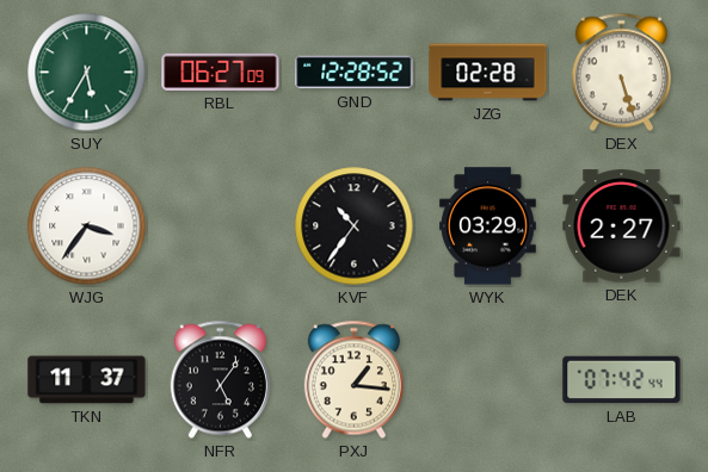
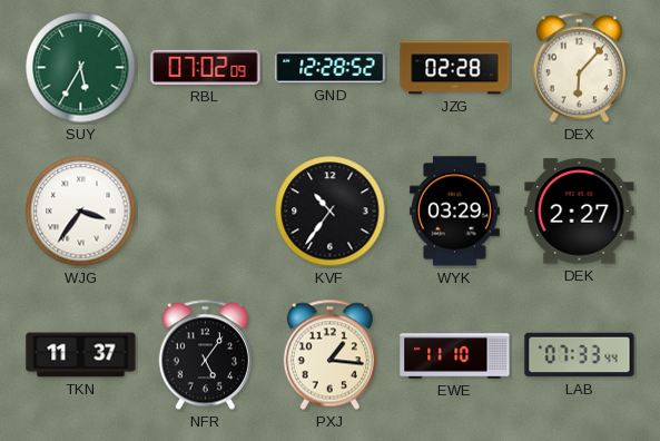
RBL: 06:27 -> 07:02
DEX: 5:27 -> 6:07
EWE: none -> 11:10
LAB: 07:42 -> 07:33
